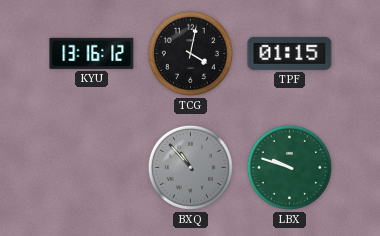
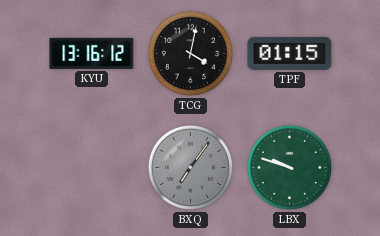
BXQ: 10:53 -> 7:06
